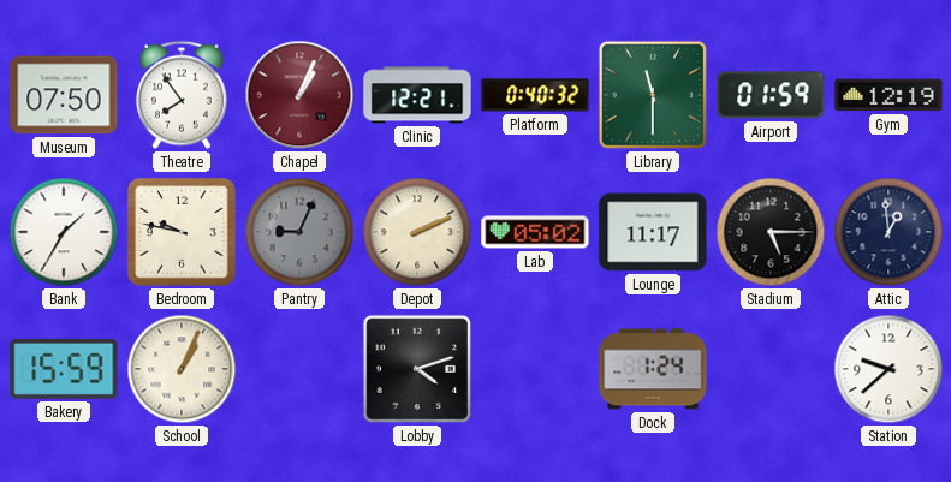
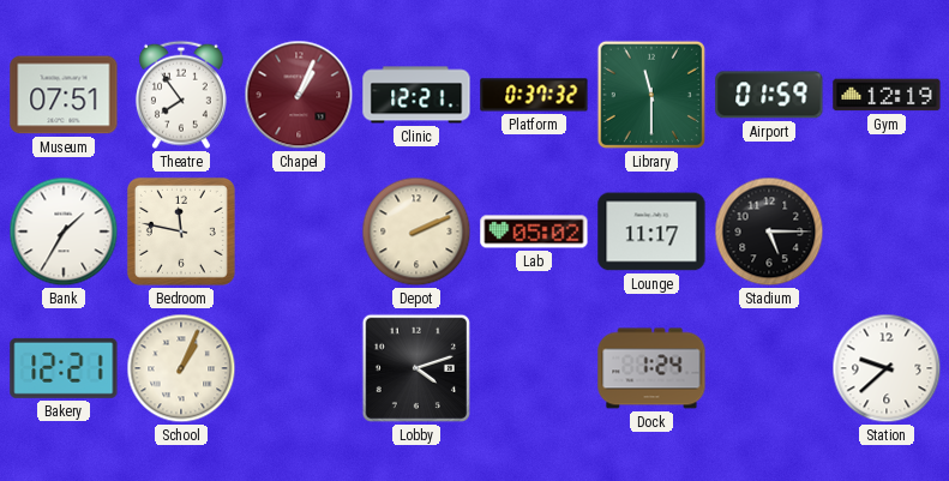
Museum: 07:50 -> 07:51
Platform: 0:40 -> 0:37
Bedroom: 9:47 -> 11:47
Pantry: 9:04 -> none
Attic: 12:59 -> none
Bakery: 15:59 -> 12:21
